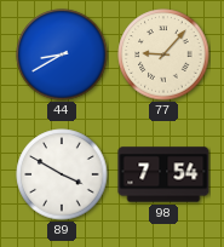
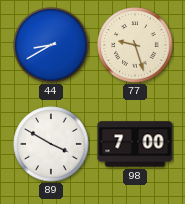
77: 9:07 -> 9:27
98: 7:54 -> 7:00
